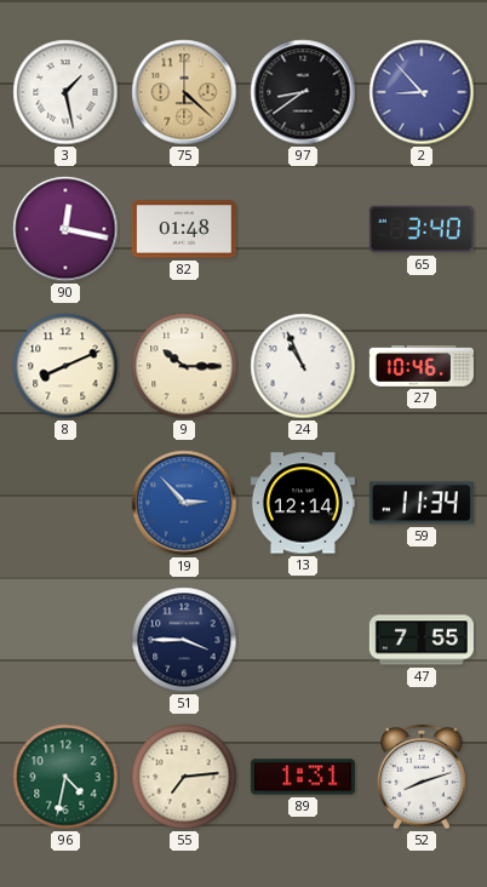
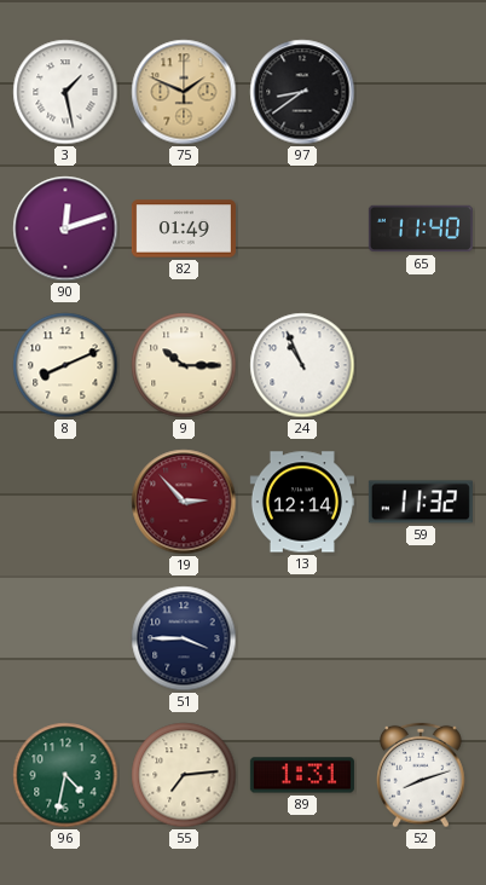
75: 4:22 -> 1:49
2: 8:53 -> none
90: 12:17 -> 12:12
82: 01:48 -> 01:49
65: 3:40 -> 11:40
27: 10:46 -> none
19 dial: blue -> burgundy
59: 11:34 -> 11:32
47: 7:55 -> none
